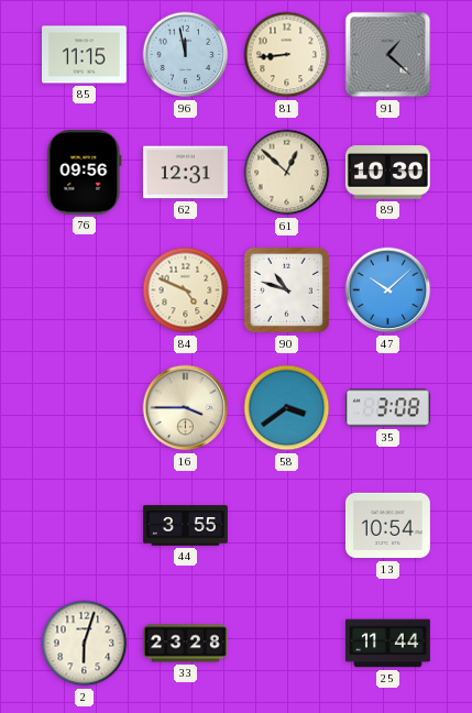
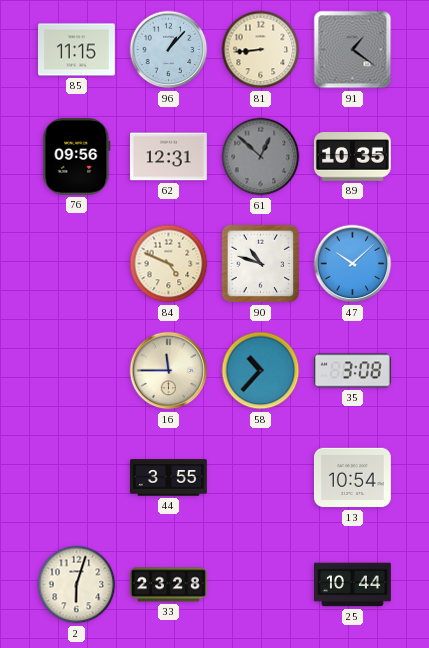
96: 11:58 -> 1:07
91: 1:22 -> 1:21
61 dial: cream -> grey
89: 10:30 -> 10:35
16: 3:45 -> 11:45
58: 3:39 -> 10:37
25: 11:44 -> 10:44
